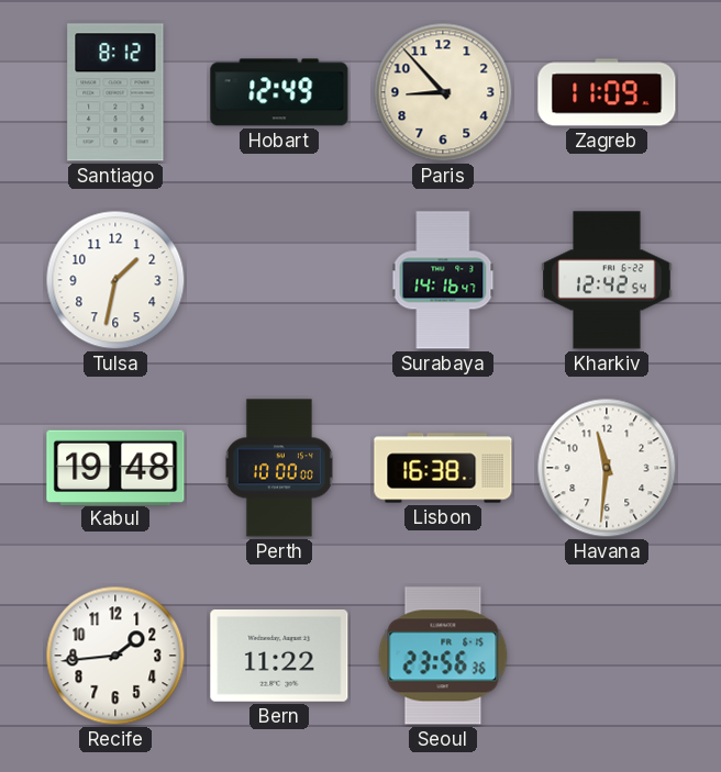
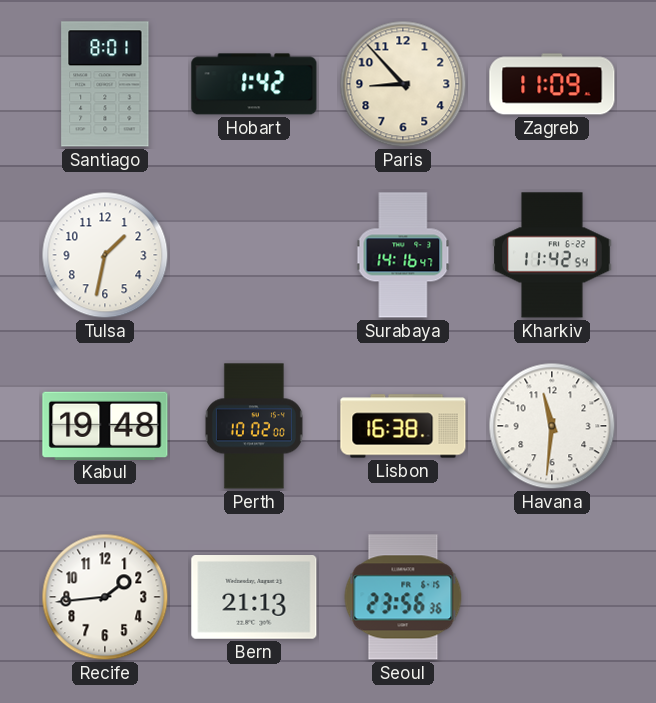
Santiago: 8:12 -> 8:01
Hobart: 12:49 -> 1:42
Kharkiv: 12:42 -> 11:42
Perth: 10:00 -> 10:02
Bern: 11:22 -> 21:13
